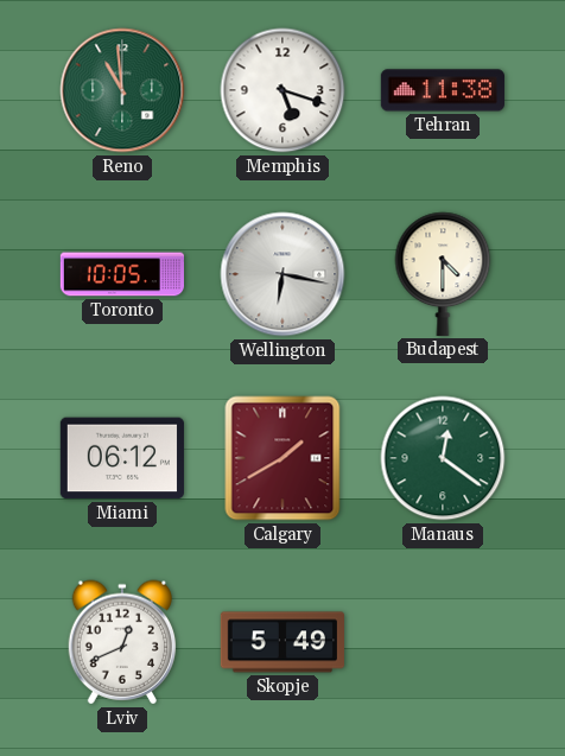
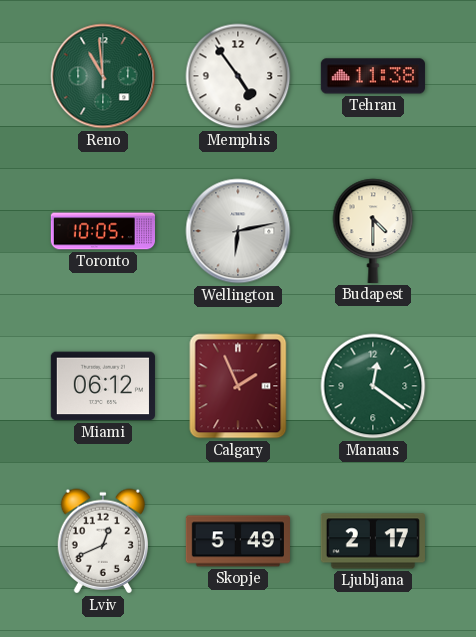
Memphis: 5:18 -> 4:54
Wellington: 6:17 -> 6:13
Calgary: 1:40 -> 1:56
Ljubljana: none -> 2:17
